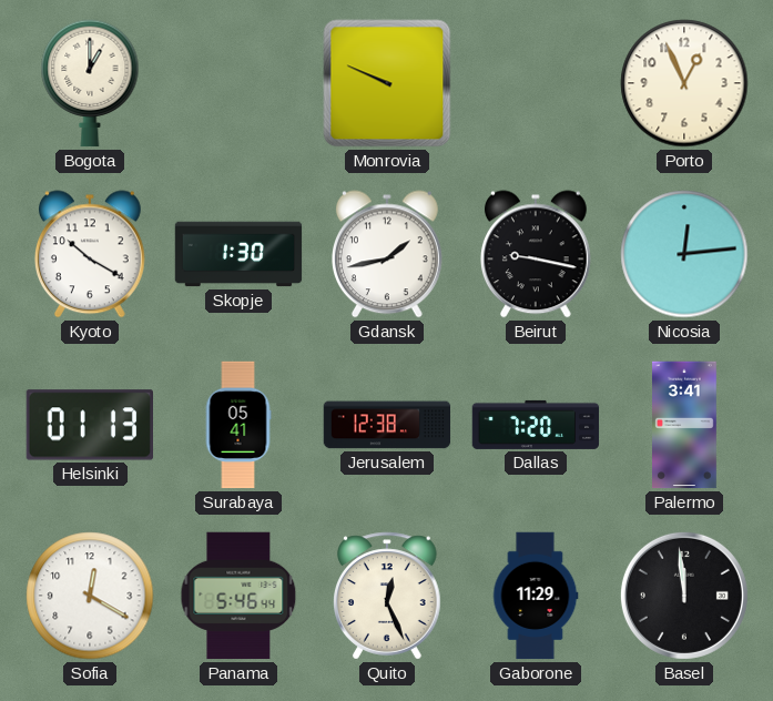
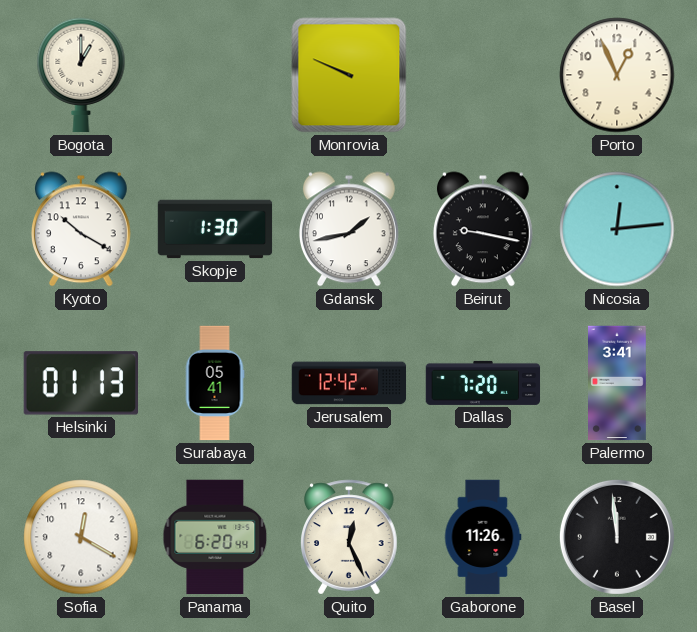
Jerusalem: 12:38 -> 12:42
Panama: 5:46 -> 6:20
Gaborone: 11:29 -> 11:26
